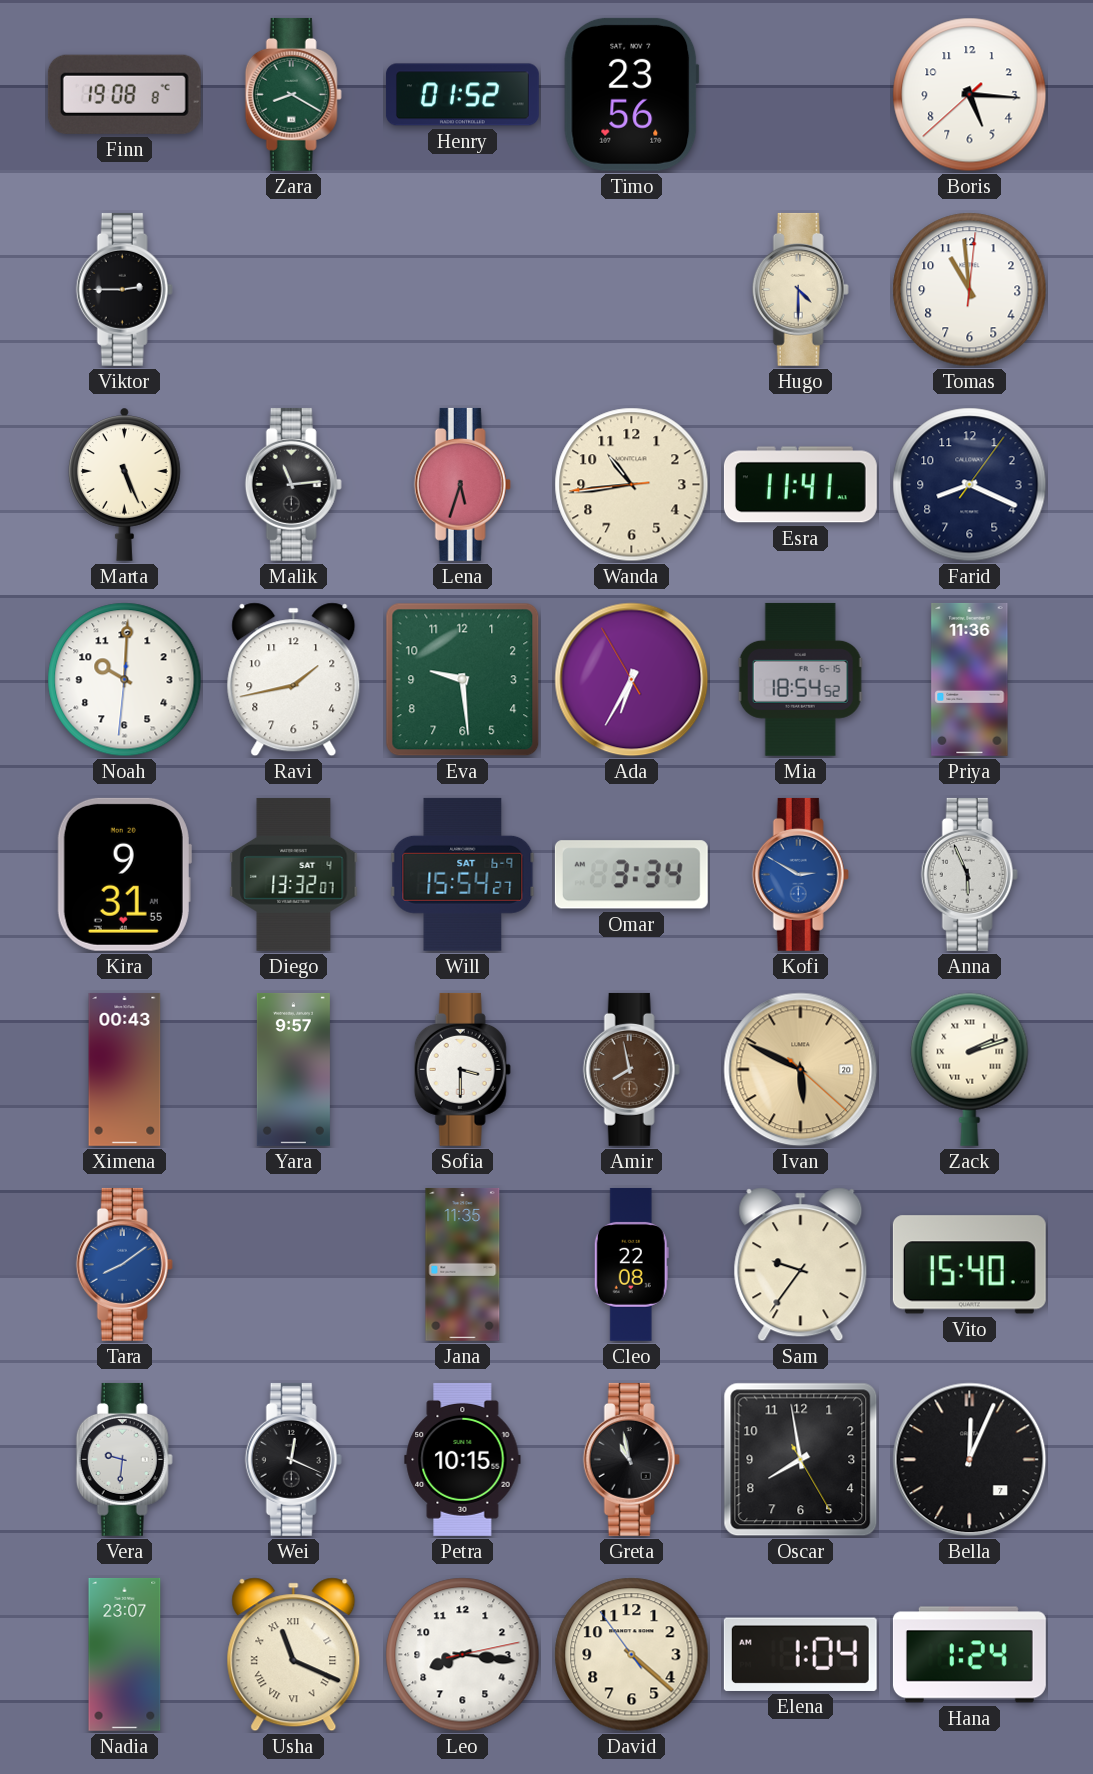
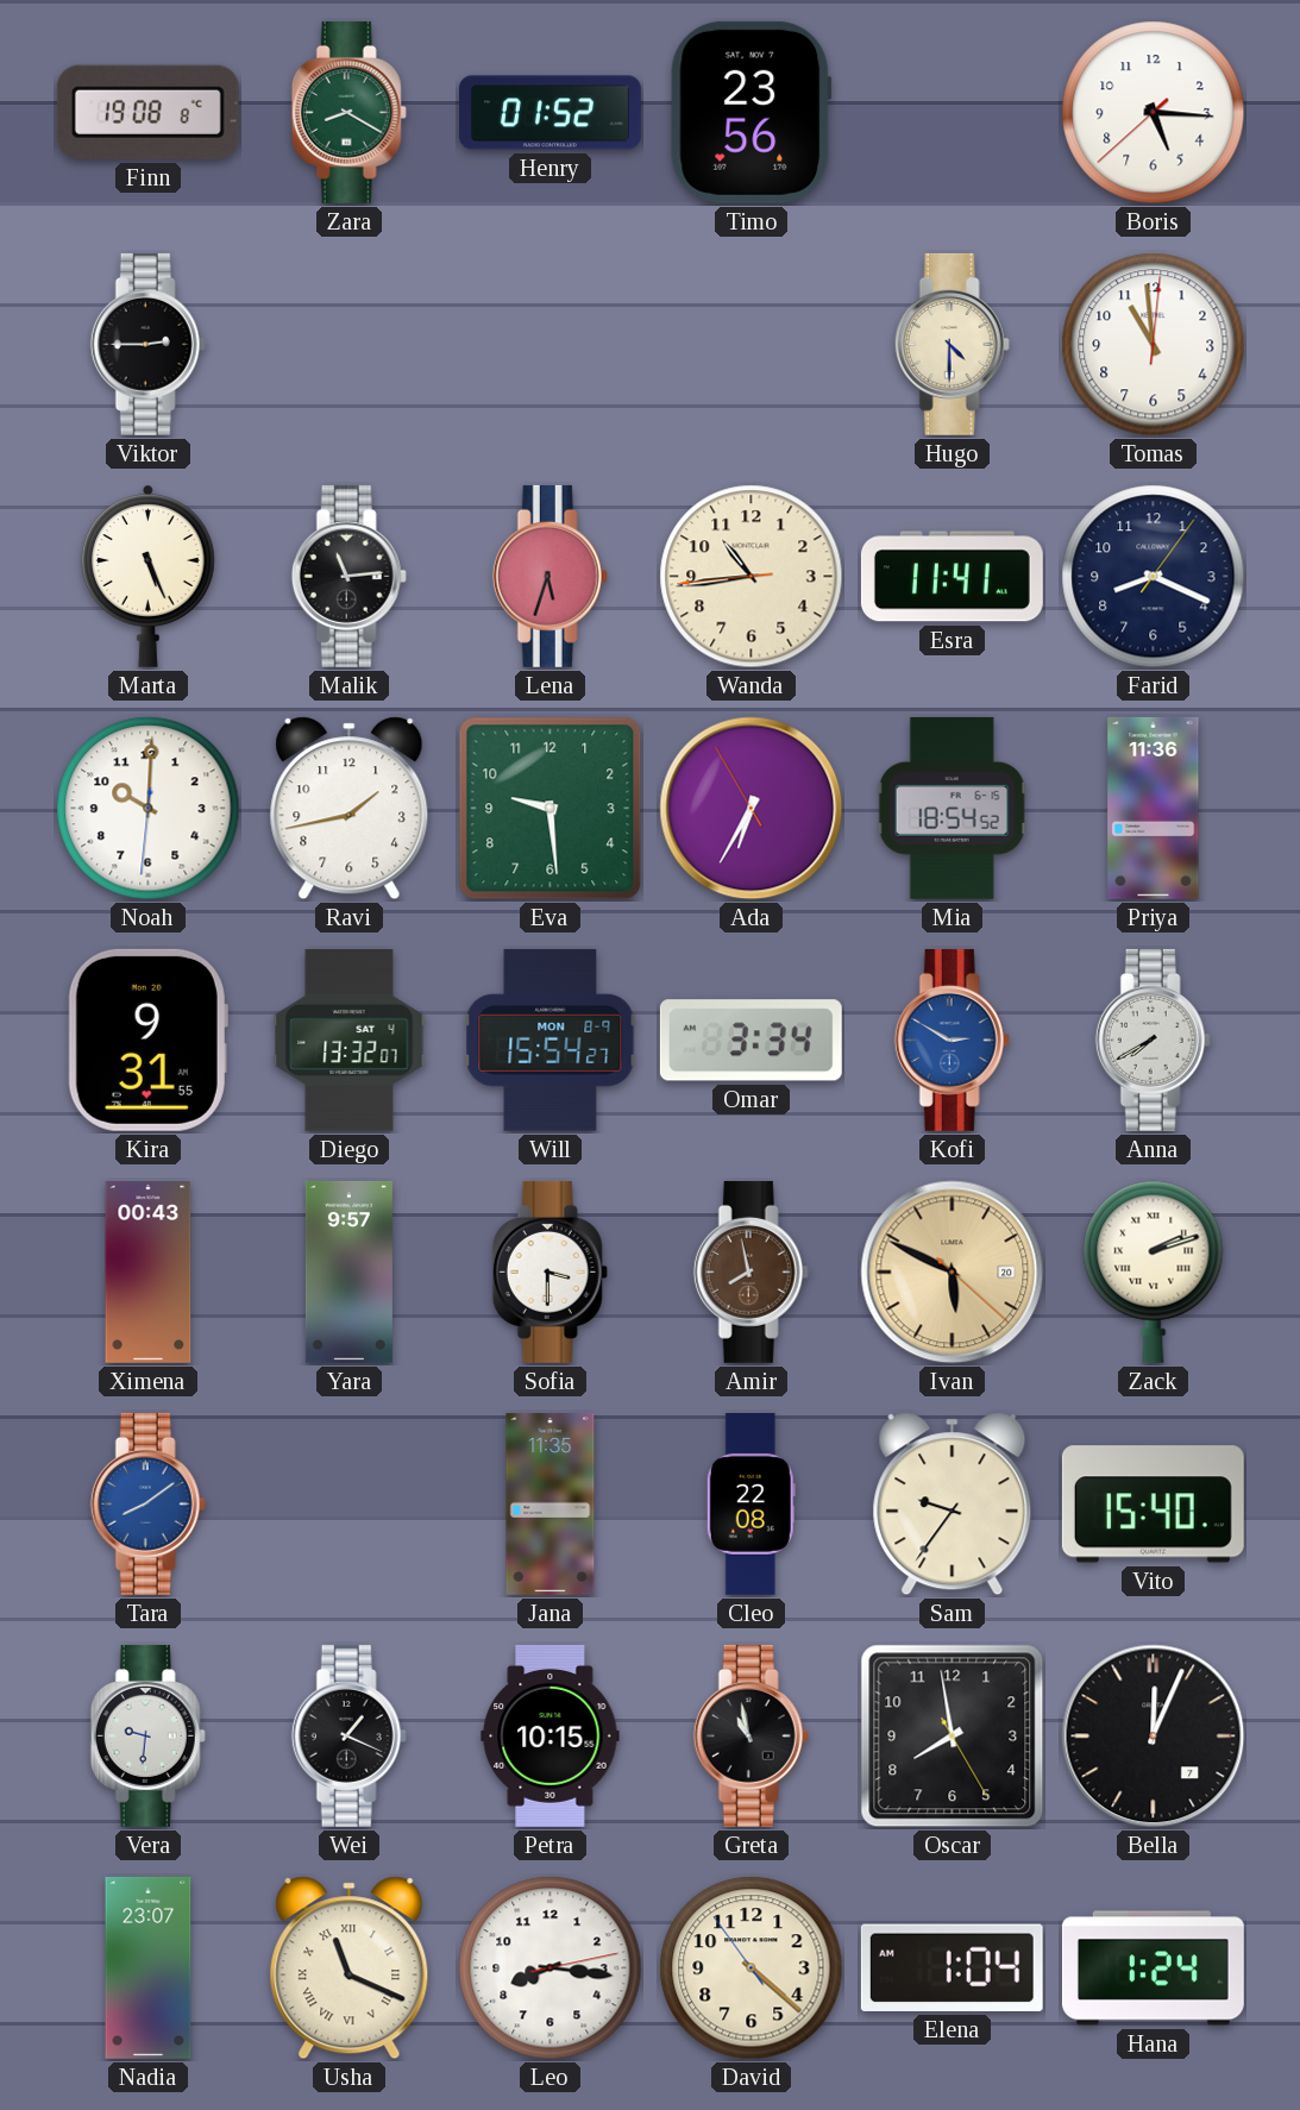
Will date: SAT 6-9 -> MON 8-9
Anna: 5:56 -> 7:40
Wei: 12:19 -> 1:19
